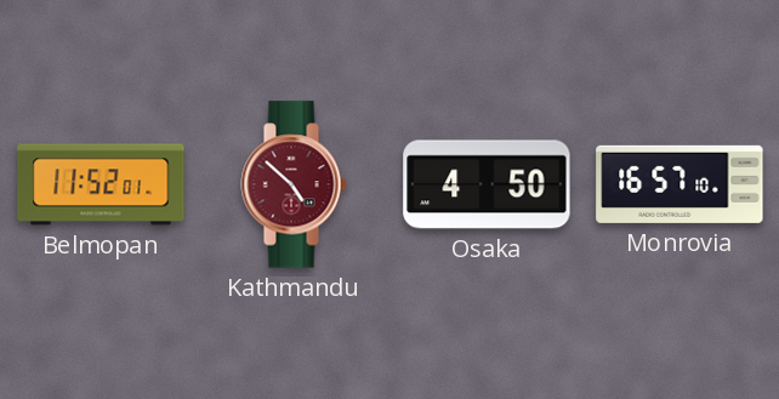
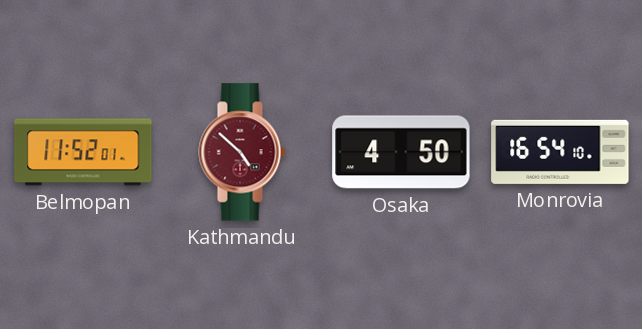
Monrovia: 16:57 -> 16:54
